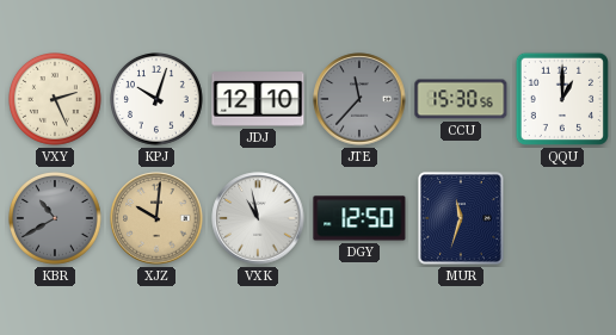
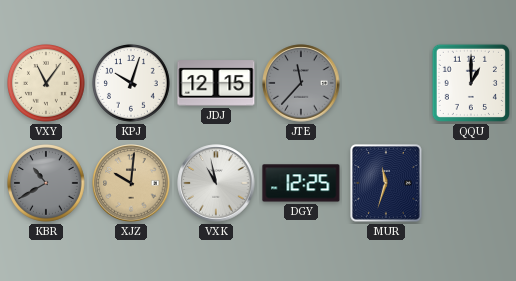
VXY: 2:26 -> 11:06
JDJ: 12:10 -> 12:15
CCU: 15:30 -> none
DGY: 12:50 -> 12:25
